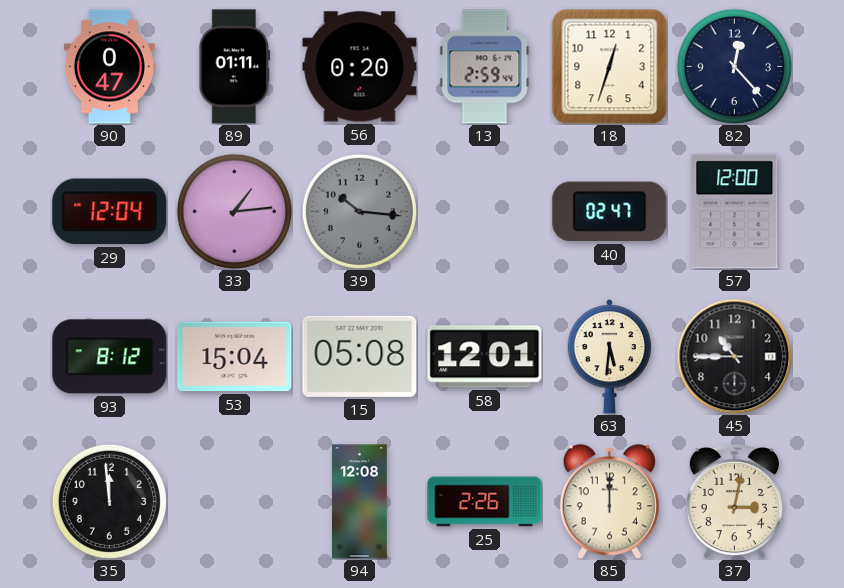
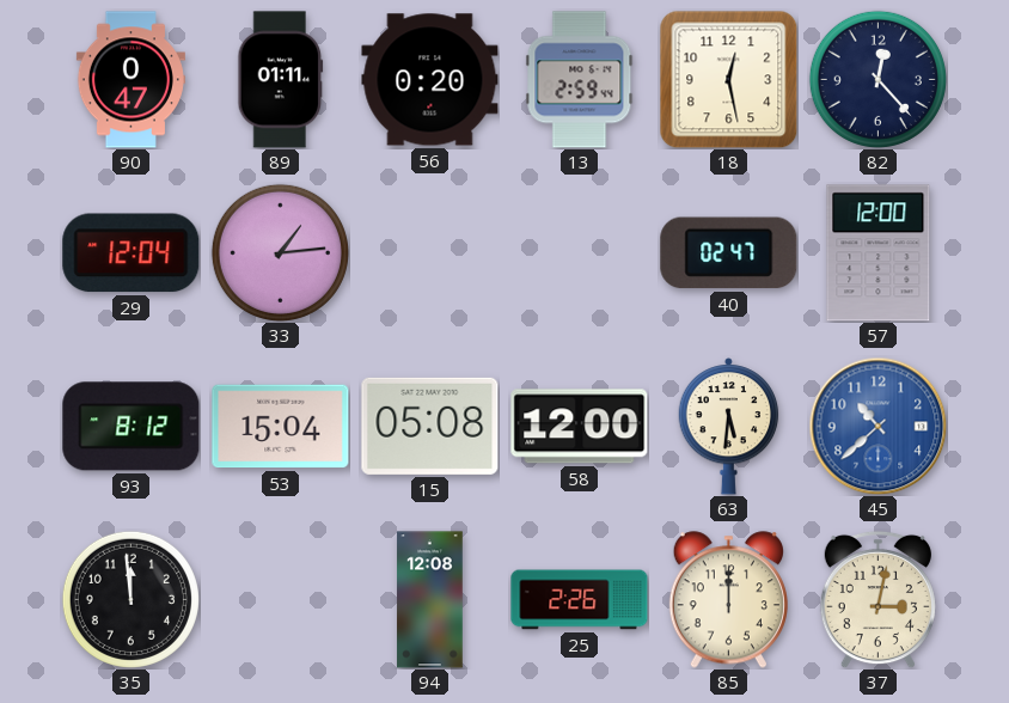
18: 12:33 -> 12:28
39: 10:16 -> none
58: 12:01 -> 12:00
45: 10:45 -> 10:38
45 dial: black -> blue
